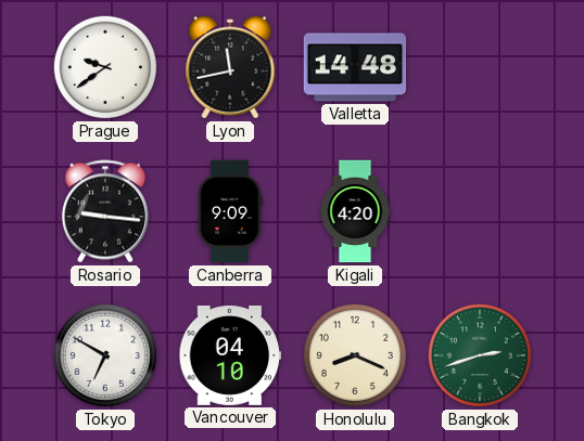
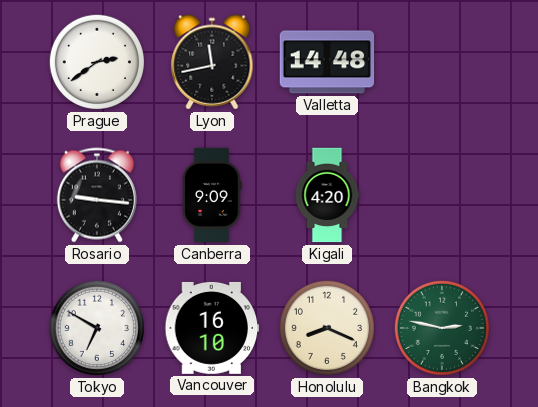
Prague: 9:39 -> 2:39
Vancouver: 04:10 -> 16:10
Bangkok: 2:42 -> 2:47
